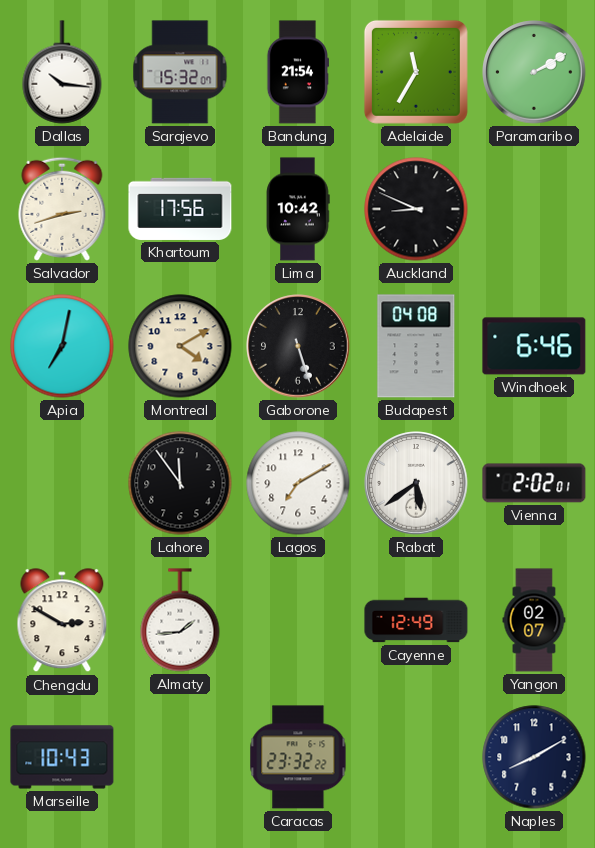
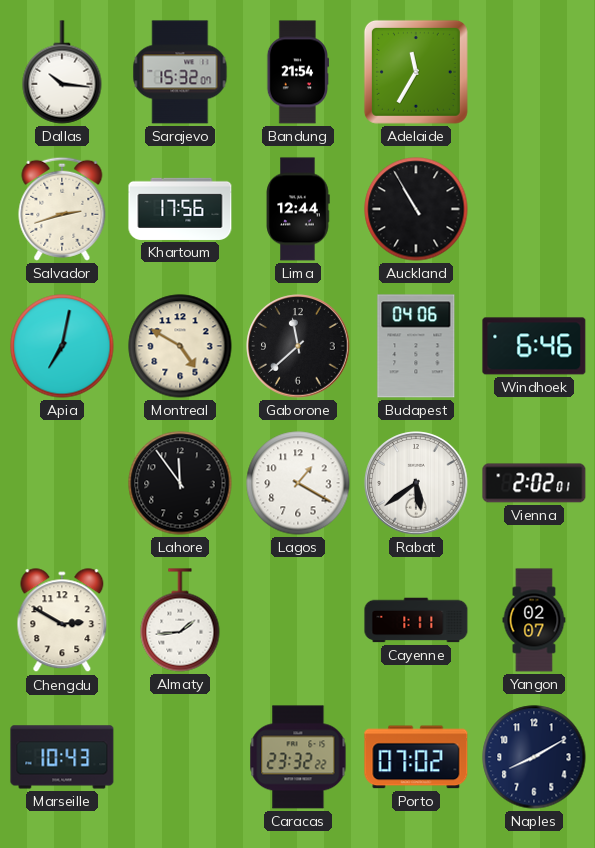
Paramaribo: 2:10 -> none
Lima: 10:42 -> 12:44
Auckland: 8:49 -> 10:55
Montreal: 4:10 -> 4:50
Gaborone: 5:27 -> 11:38
Budapest: 04:08 -> 04:06
Lagos: 7:10 -> 1:20
Cayenne: 12:49 -> 1:11
Porto: none -> 07:02
